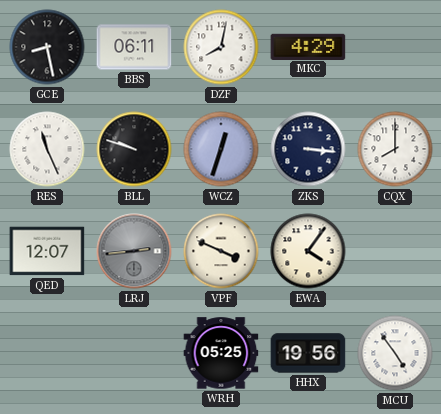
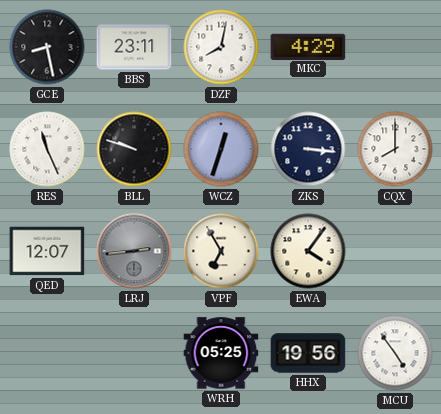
BBS: 06:11 -> 23:11
VPF: 3:49 -> 6:55
